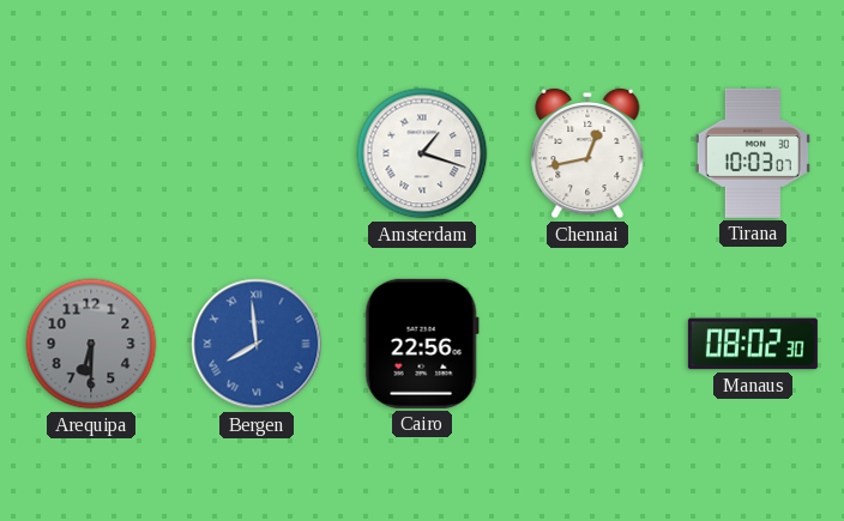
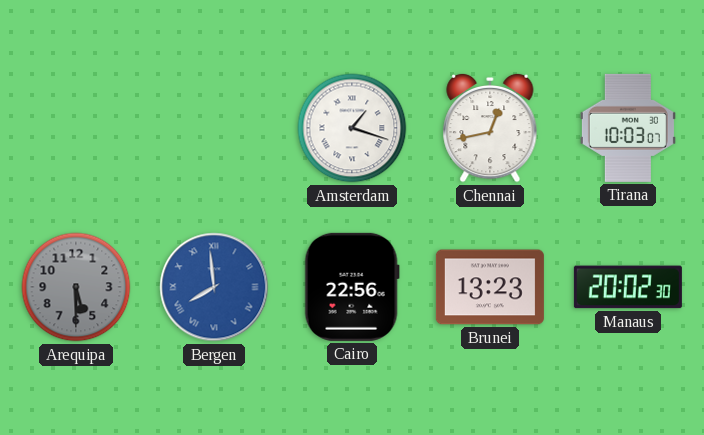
Arequipa: 6:30 -> 5:30
Brunei: none -> 13:23
Manaus: 08:02 -> 20:02
